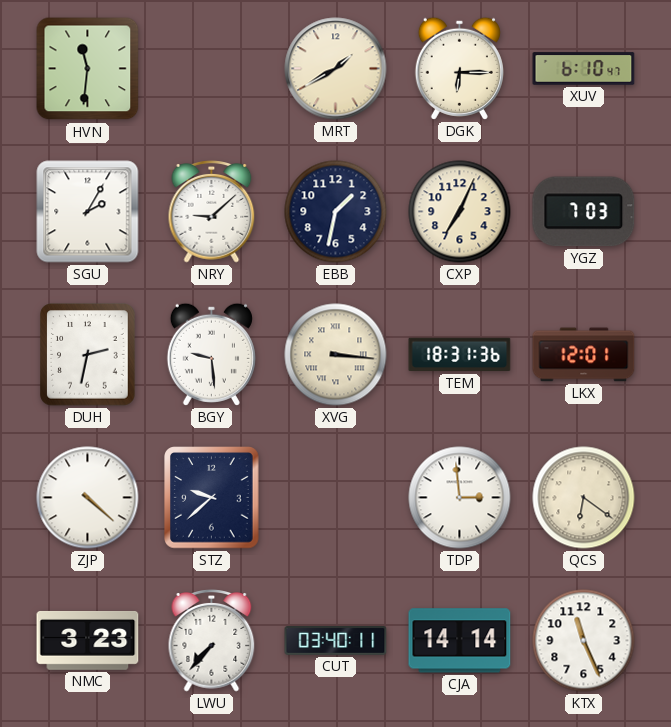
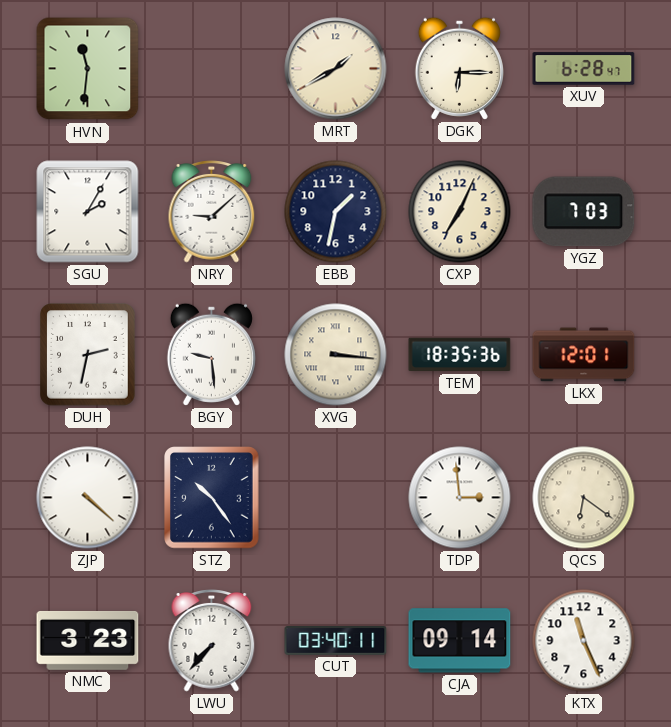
XUV: 6:10 -> 6:28
TEM: 18:31 -> 18:35
STZ: 9:38 -> 10:24
CJA: 14:14 -> 09:14
